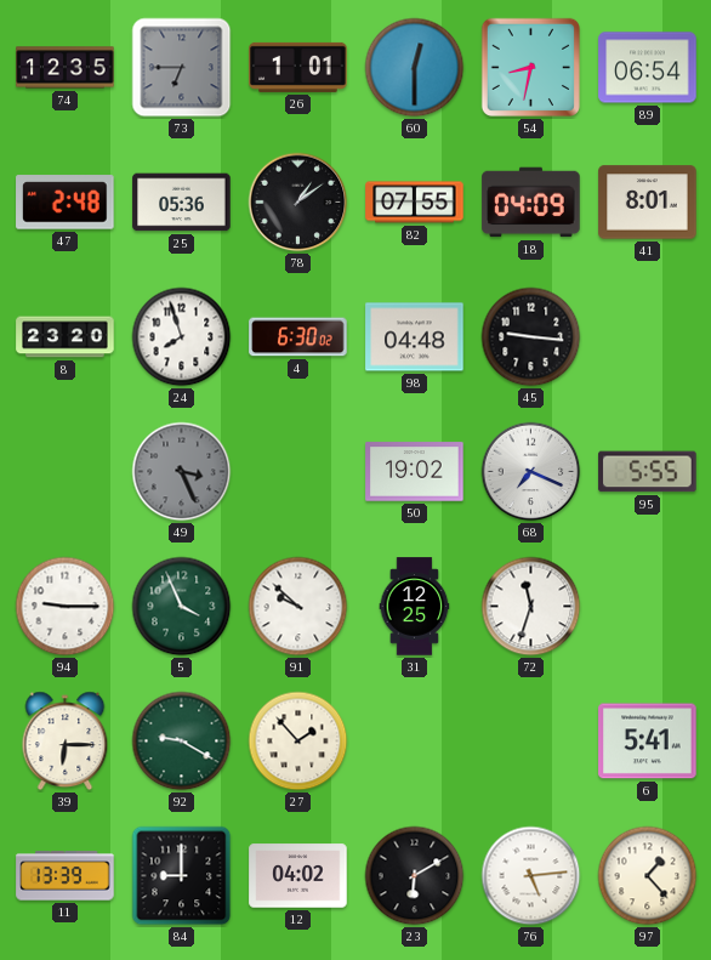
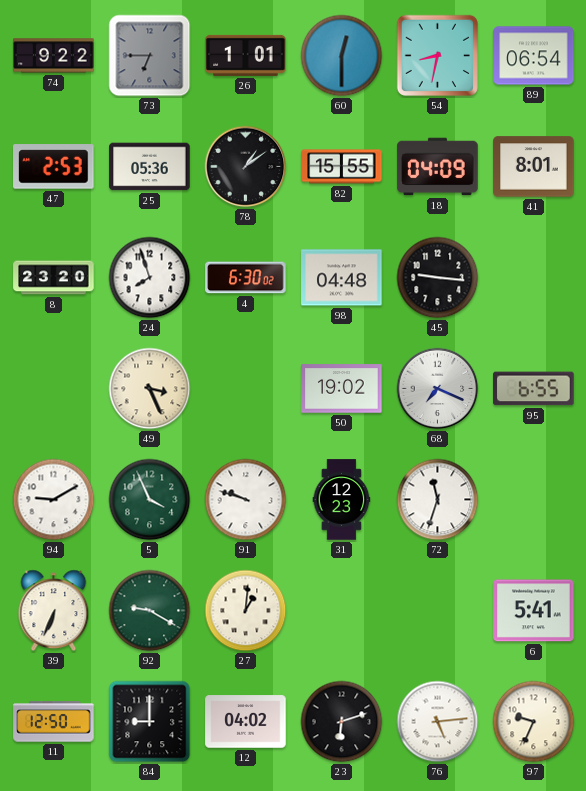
74: 12:35 -> 9:22
47: 2:48 -> 2:53
82: 07:55 -> 15:55
49 dial: grey -> cream
95: 5:55 -> 6:55
94: 9:15 -> 9:10
91: 9:52 -> 9:48
31: 12:25 -> 12:23
39: 6:15 -> 6:34
27: 1:53 -> 1:01
11: 13:39 -> 12:50
23: 6:10 -> 6:12
97: 1:23 -> 9:34
